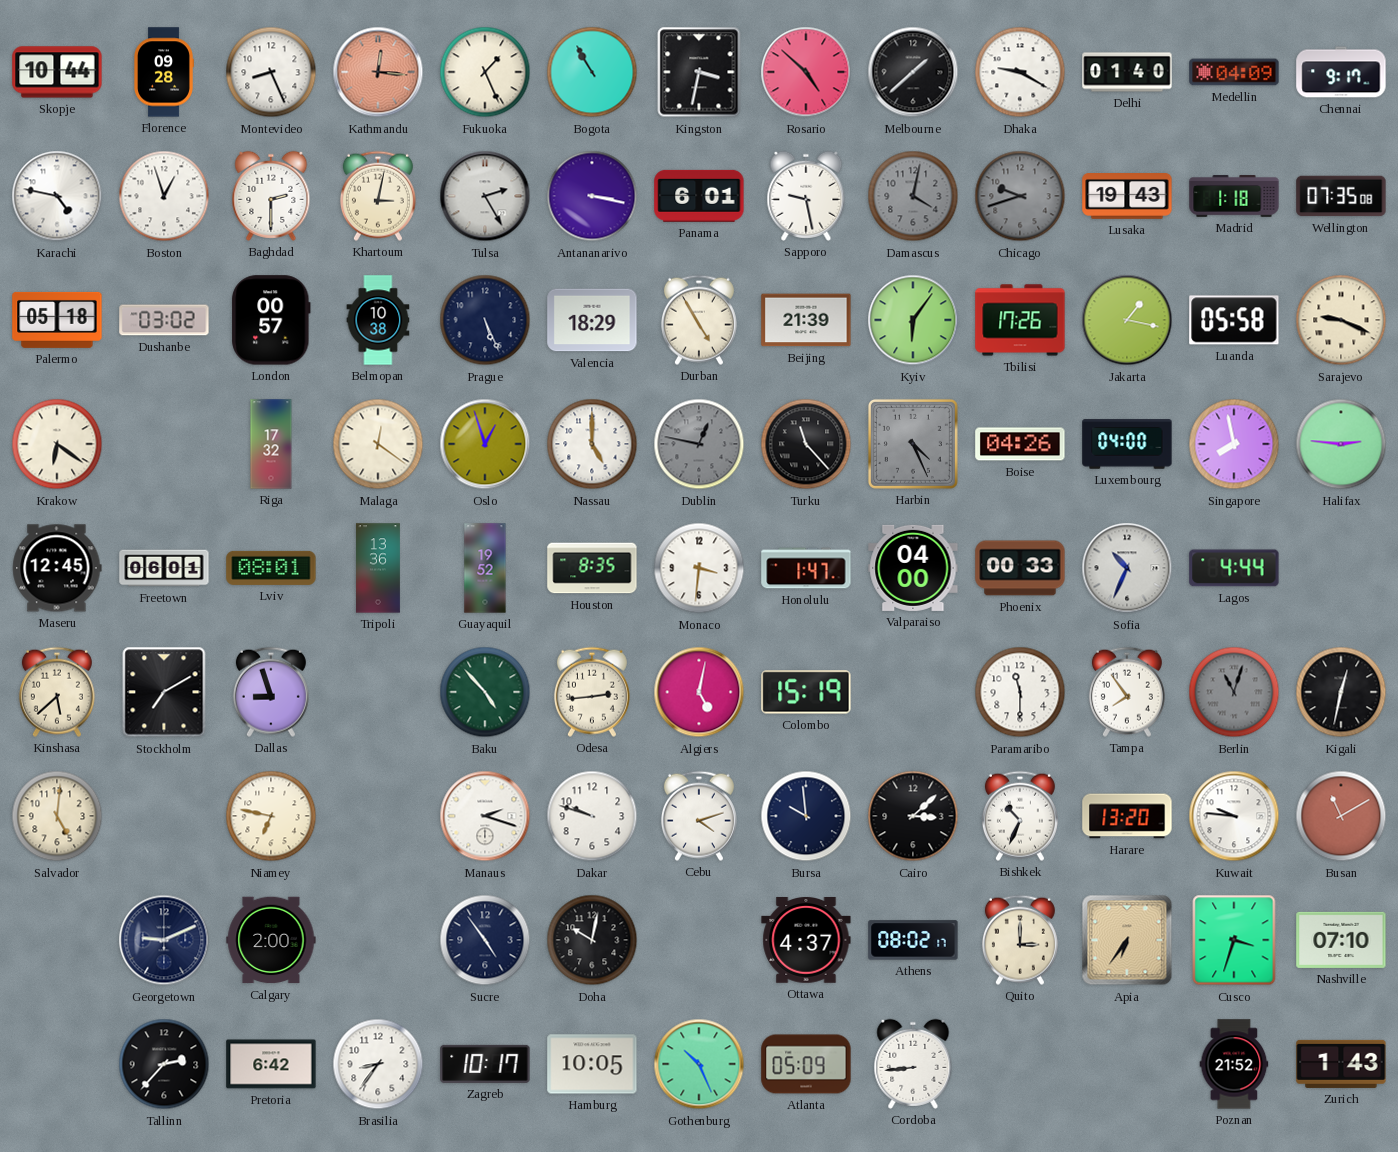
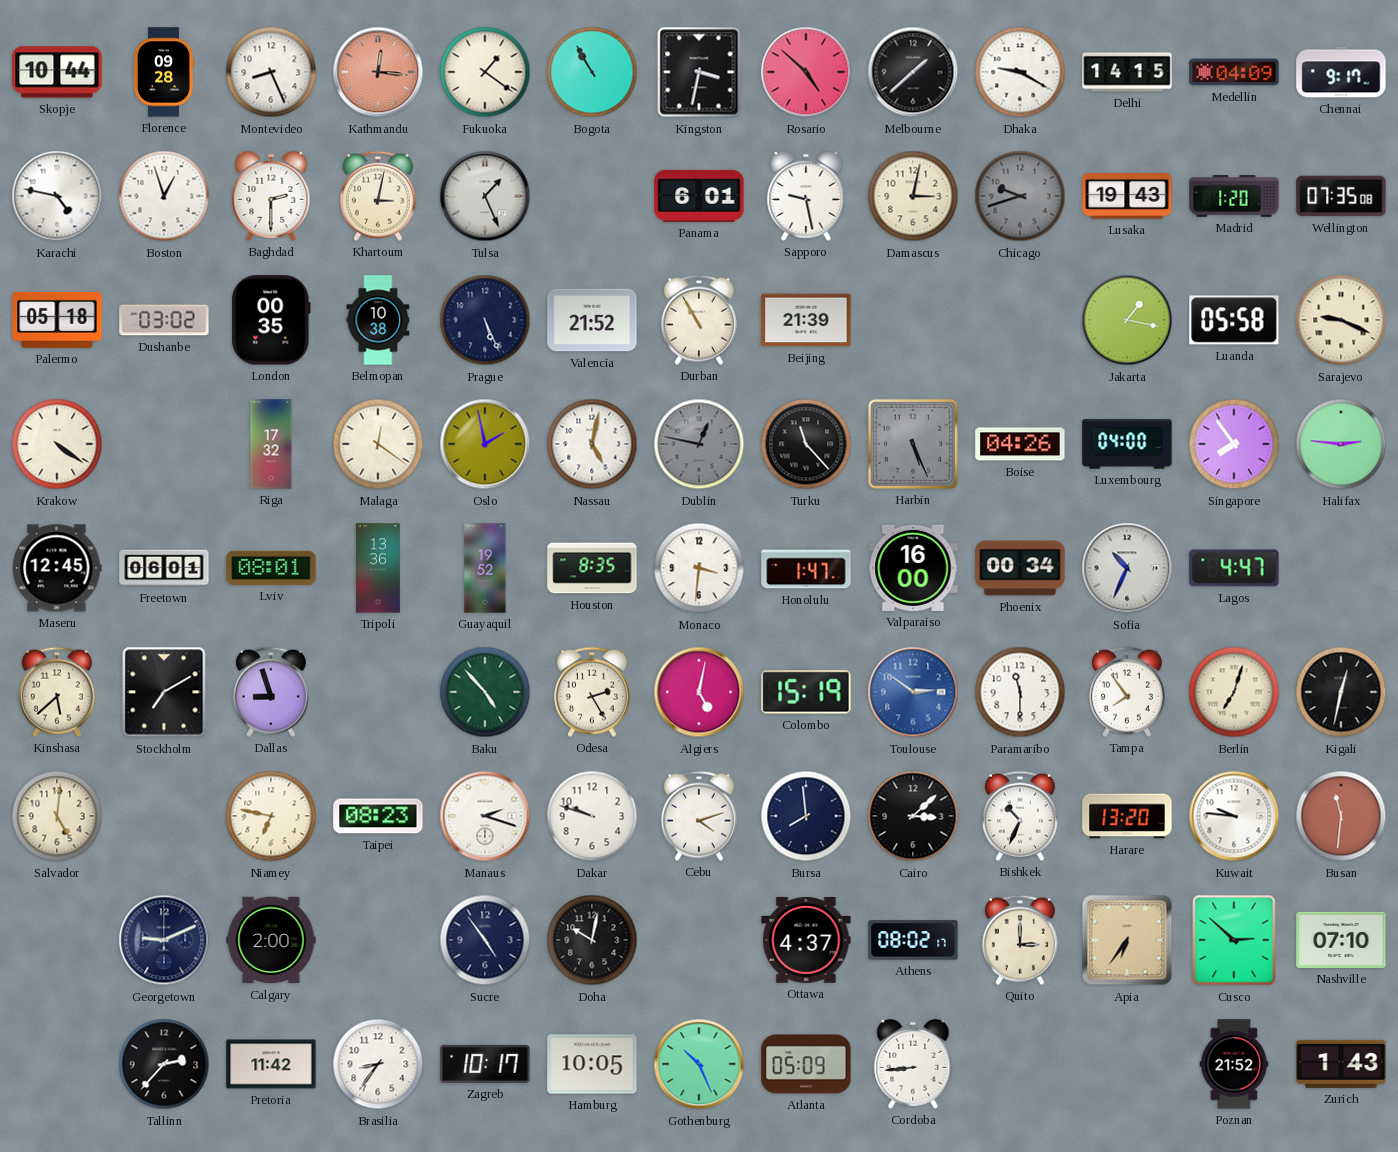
Fukuoka: 1:26 -> 1:21
Delhi: 01:40 -> 14:15
Tulsa: 2:25 -> 1:26
Antananarivo: 3:17 -> none
Damascus: 4:02 -> 3:02
Damascus dial: grey -> cream
Madrid: 1:18 -> 1:20
London: 00:57 -> 00:35
Valencia: 18:29 -> 21:52
Durban: 4:55 -> 10:55
Kyiv: 6:06 -> none
Tbilisi: 17:26 -> none
Krakow: 6:21 -> 4:21
Oslo: 12:57 -> 1:58
Nassau: 5:00 -> 5:02
Harbin: 4:26 -> 5:26
Singapore: 7:58 -> 7:54
Valparaiso: 04:00 -> 16:00
Phoenix: 00:33 -> 00:34
Lagos: 4:44 -> 4:47
Odesa: 2:44 -> 2:25
Toulouse: none -> 2:51
Berlin: 11:03 -> 7:03
Berlin dial: grey -> cream
Taipei: none -> 08:23
Bursa: 9:59 -> 7:59
Busan: 11:10 -> 11:31
Cusco: 3:33 -> 2:52
Pretoria: 6:42 -> 11:42
